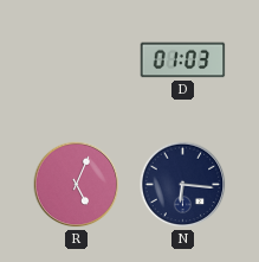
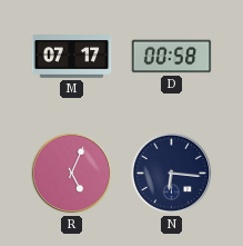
M: none -> 07:17
D: 01:03 -> 00:58
